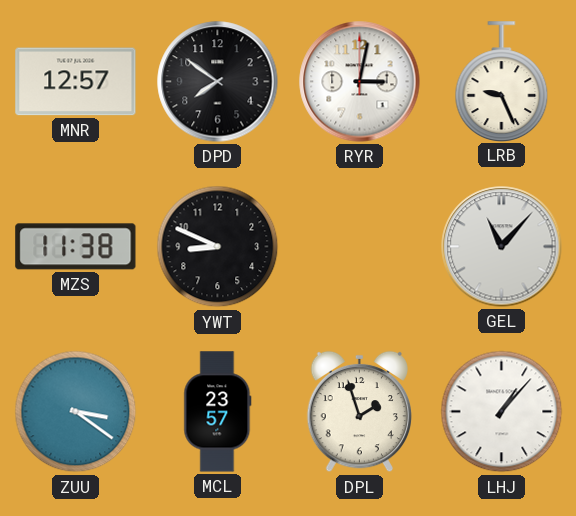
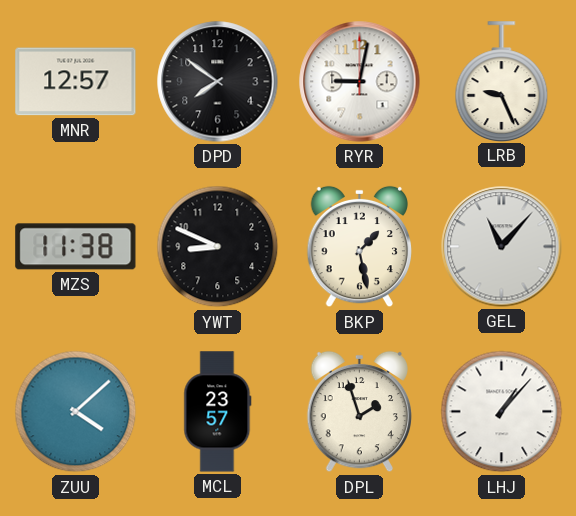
RYR: 3:02 -> 9:02
BKP: none -> 1:28
ZUU: 3:21 -> 4:08
